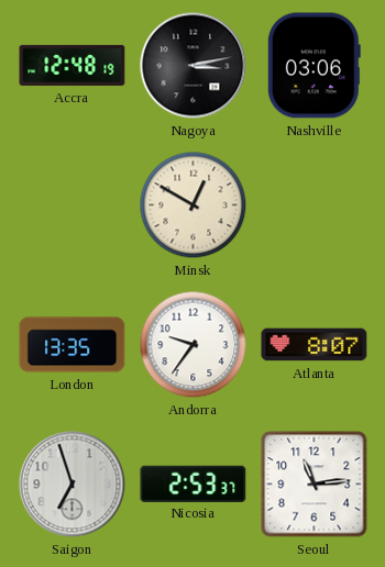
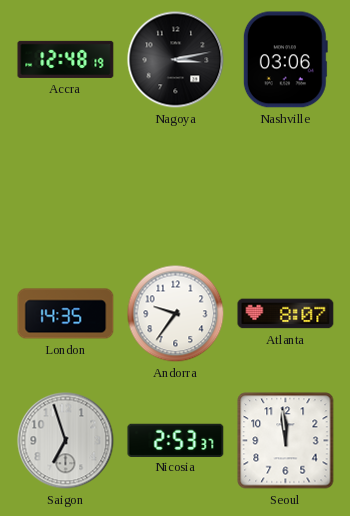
Minsk: 12:50 -> none
London: 13:35 -> 14:35
Seoul: 11:14 -> 11:59
